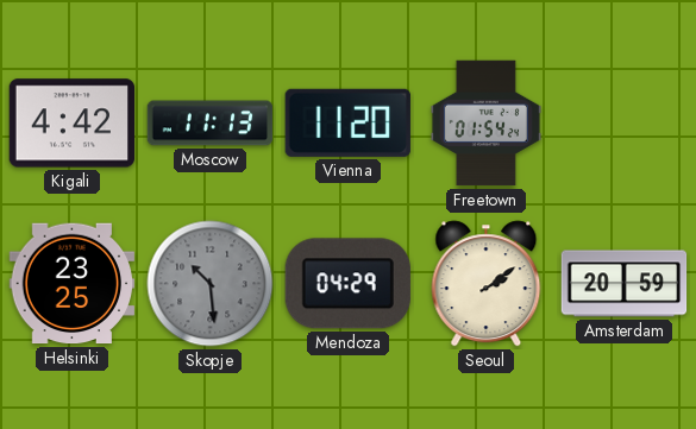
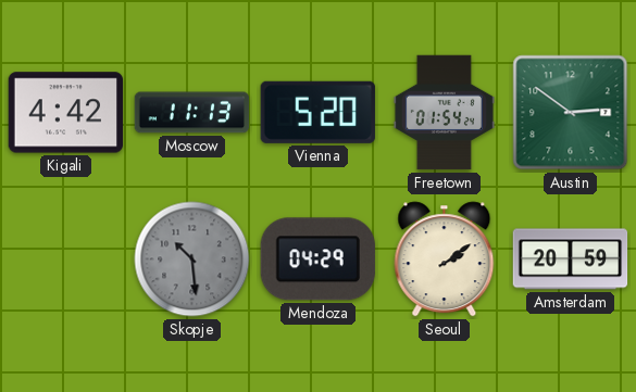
Vienna: 11:20 -> 5:20
Austin: none -> 2:51
Helsinki: 23:25 -> none
